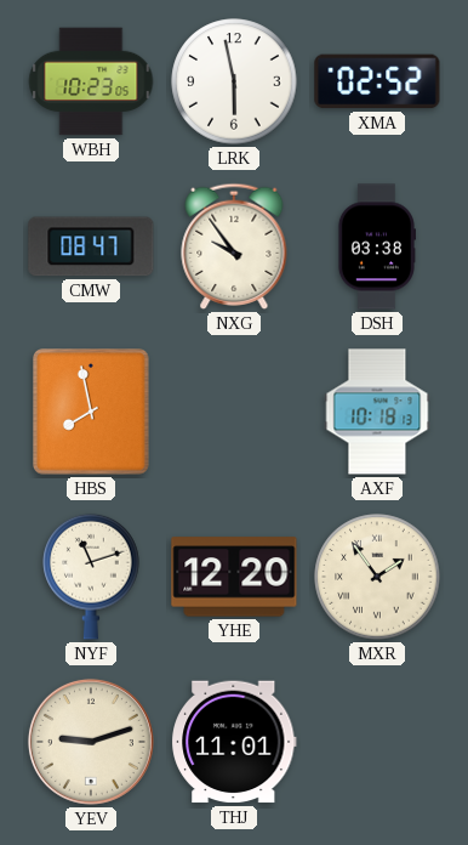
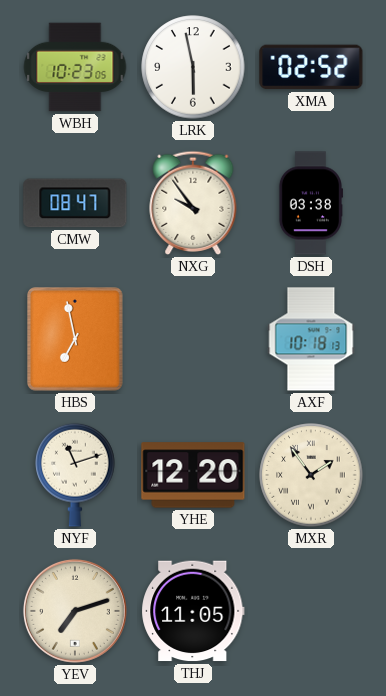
HBS: 7:58 -> 6:58
YEV: 9:12 -> 7:12
THJ: 11:01 -> 11:05
